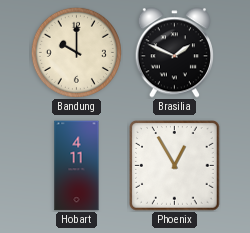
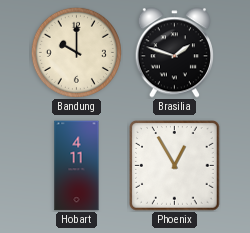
Brasilia: 1:49 -> 1:48
